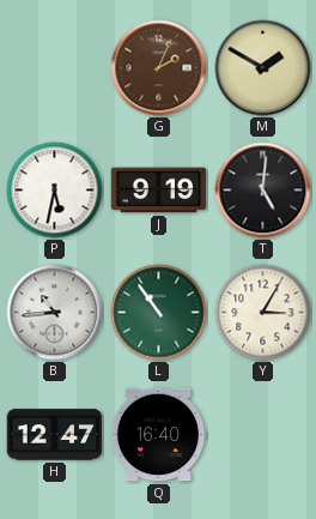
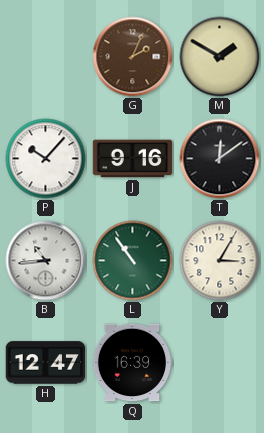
P: 5:32 -> 10:07
J: 9:19 -> 9:16
T: 5:01 -> 12:09
Q: 16:40 -> 16:39
